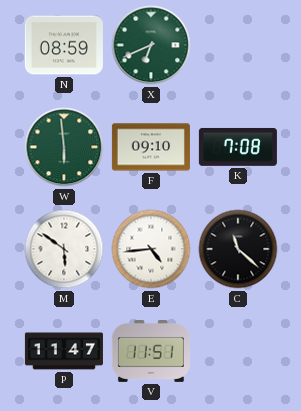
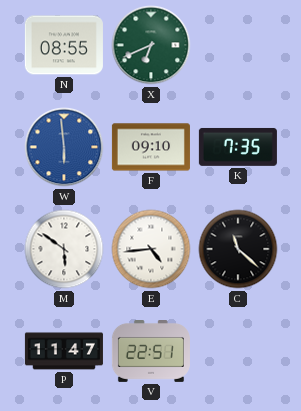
N: 08:59 -> 08:55
W dial: green -> blue
K: 7:08 -> 7:35
V: 11:51 -> 22:51
